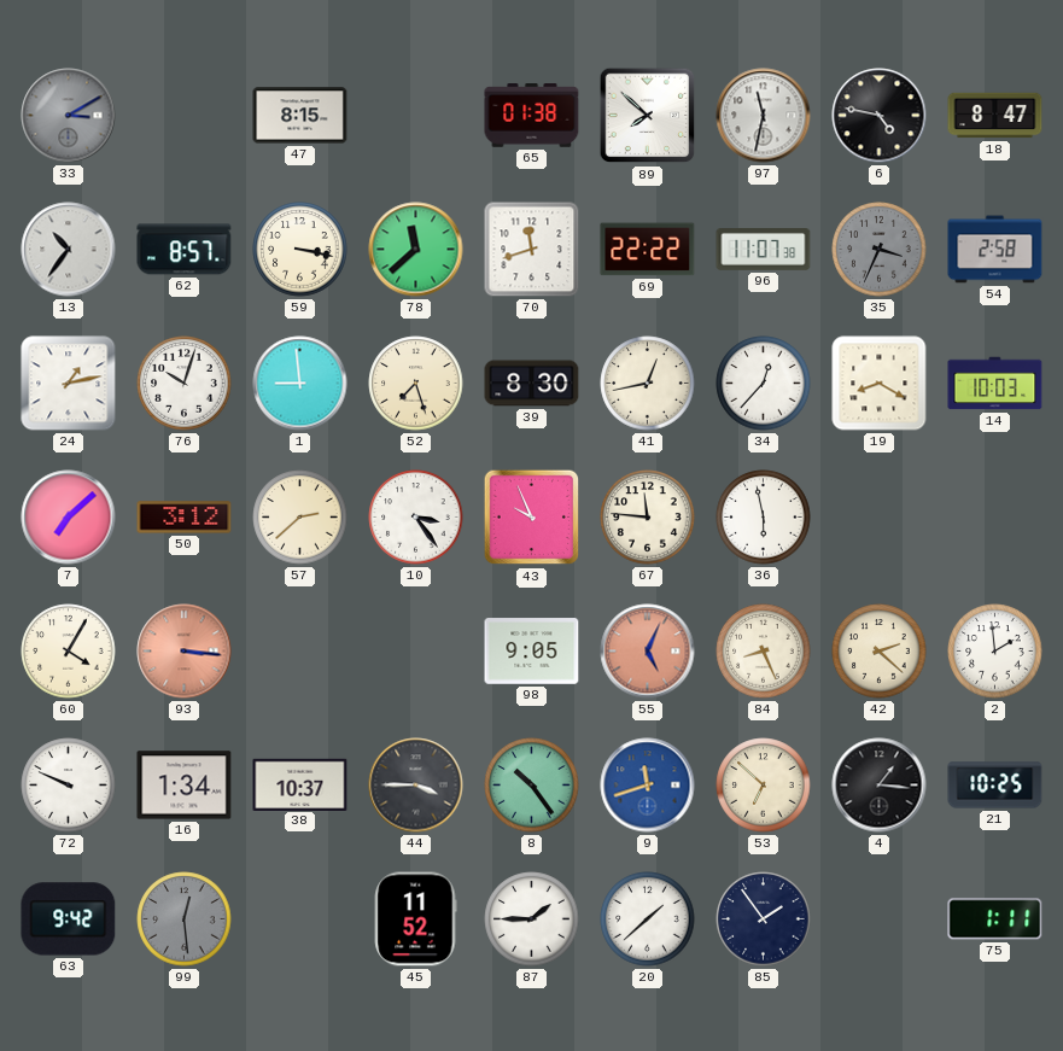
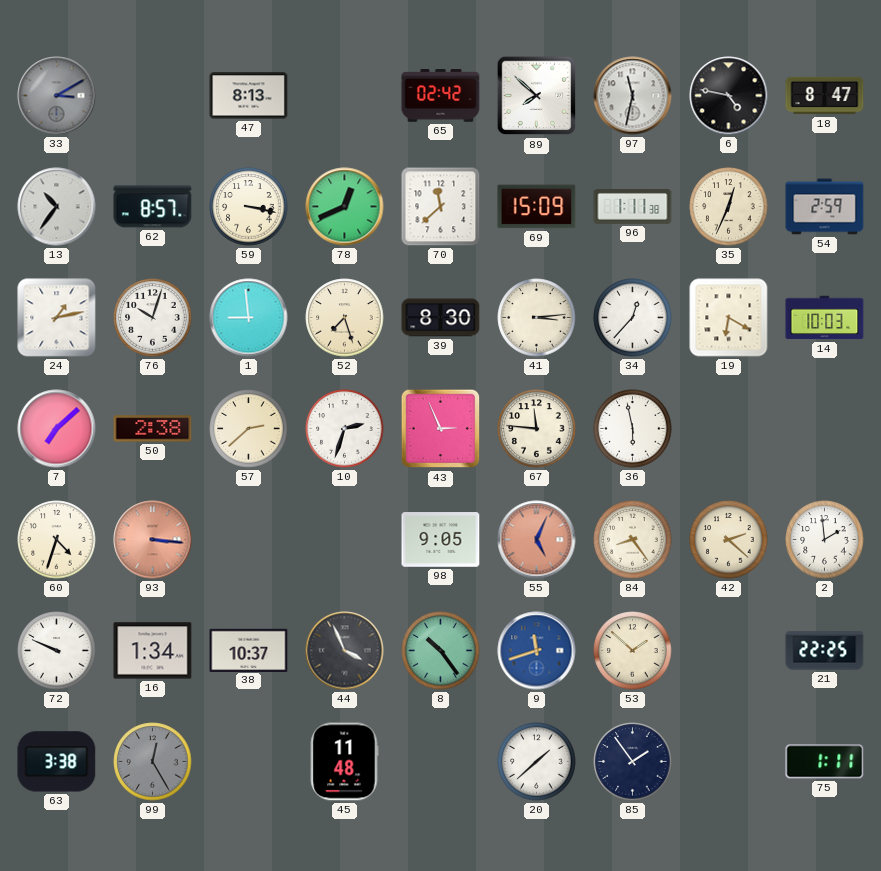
47: 8:15 -> 8:13
65: 01:38 -> 02:42
78: 11:38 -> 12:41
70: 11:42 -> 11:38
69: 22:22 -> 15:09
96: 11:07 -> 1:11
35: 3:34 -> 12:34
35 dial: grey -> cream
54: 2:58 -> 2:59
41: 12:43 -> 3:14
19: 8:20 -> 6:20
50: 3:12 -> 2:38
10: 3:24 -> 2:33
43: 9:56 -> 2:56
60: 4:05 -> 4:33
84: 8:26 -> 8:24
44: 3:45 -> 3:56
53: 6:52 -> 1:52
4: 1:16 -> none
21: 10:25 -> 22:25
63: 9:42 -> 3:38
99: 12:29 -> 12:25
45: 11:52 -> 11:48
87: 1:45 -> none
